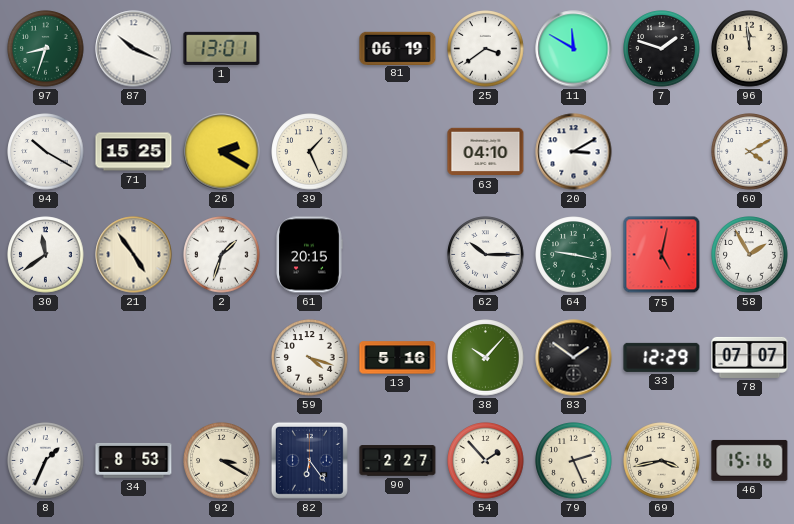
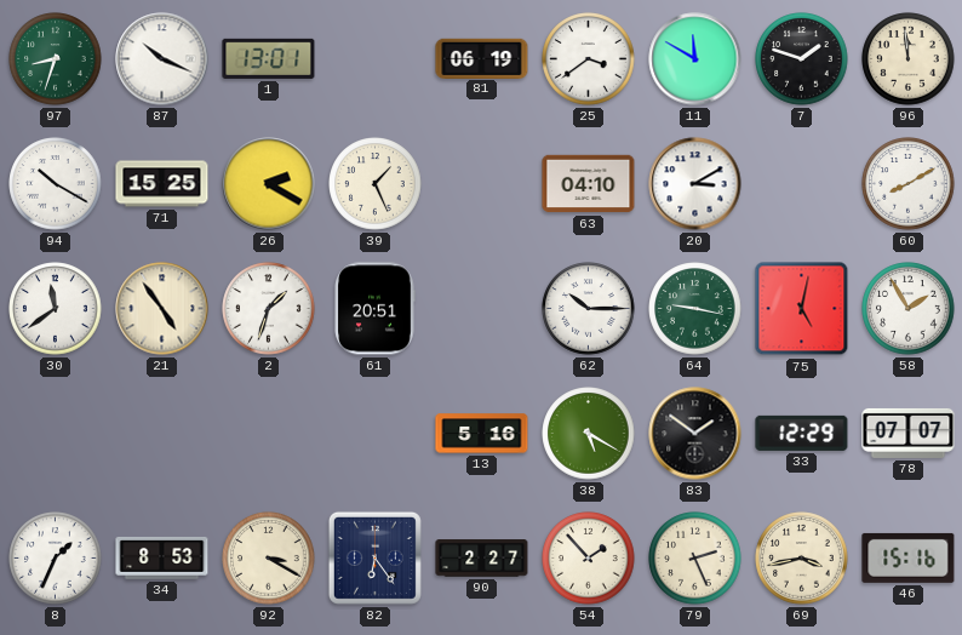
60: 4:10 -> 8:10
61: 20:15 -> 20:51
59: 4:18 -> none
38: 10:07 -> 5:20
